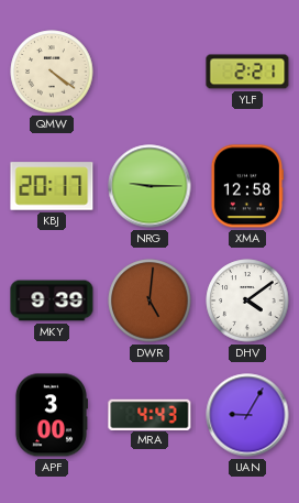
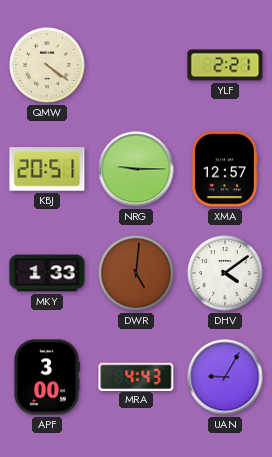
KBJ: 20:17 -> 20:51
XMA: 12:58 -> 12:57
MKY: 9:39 -> 1:33
